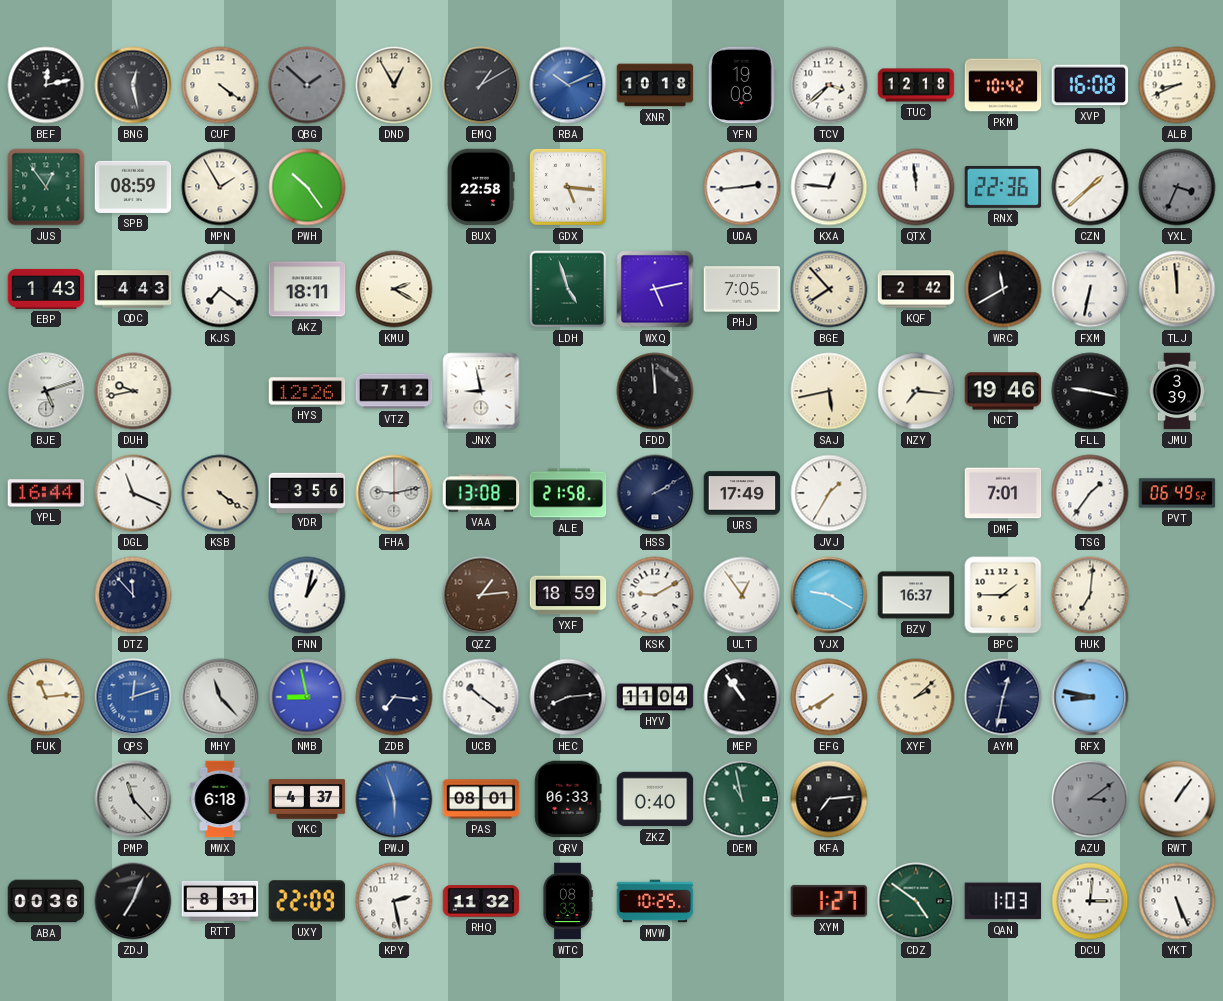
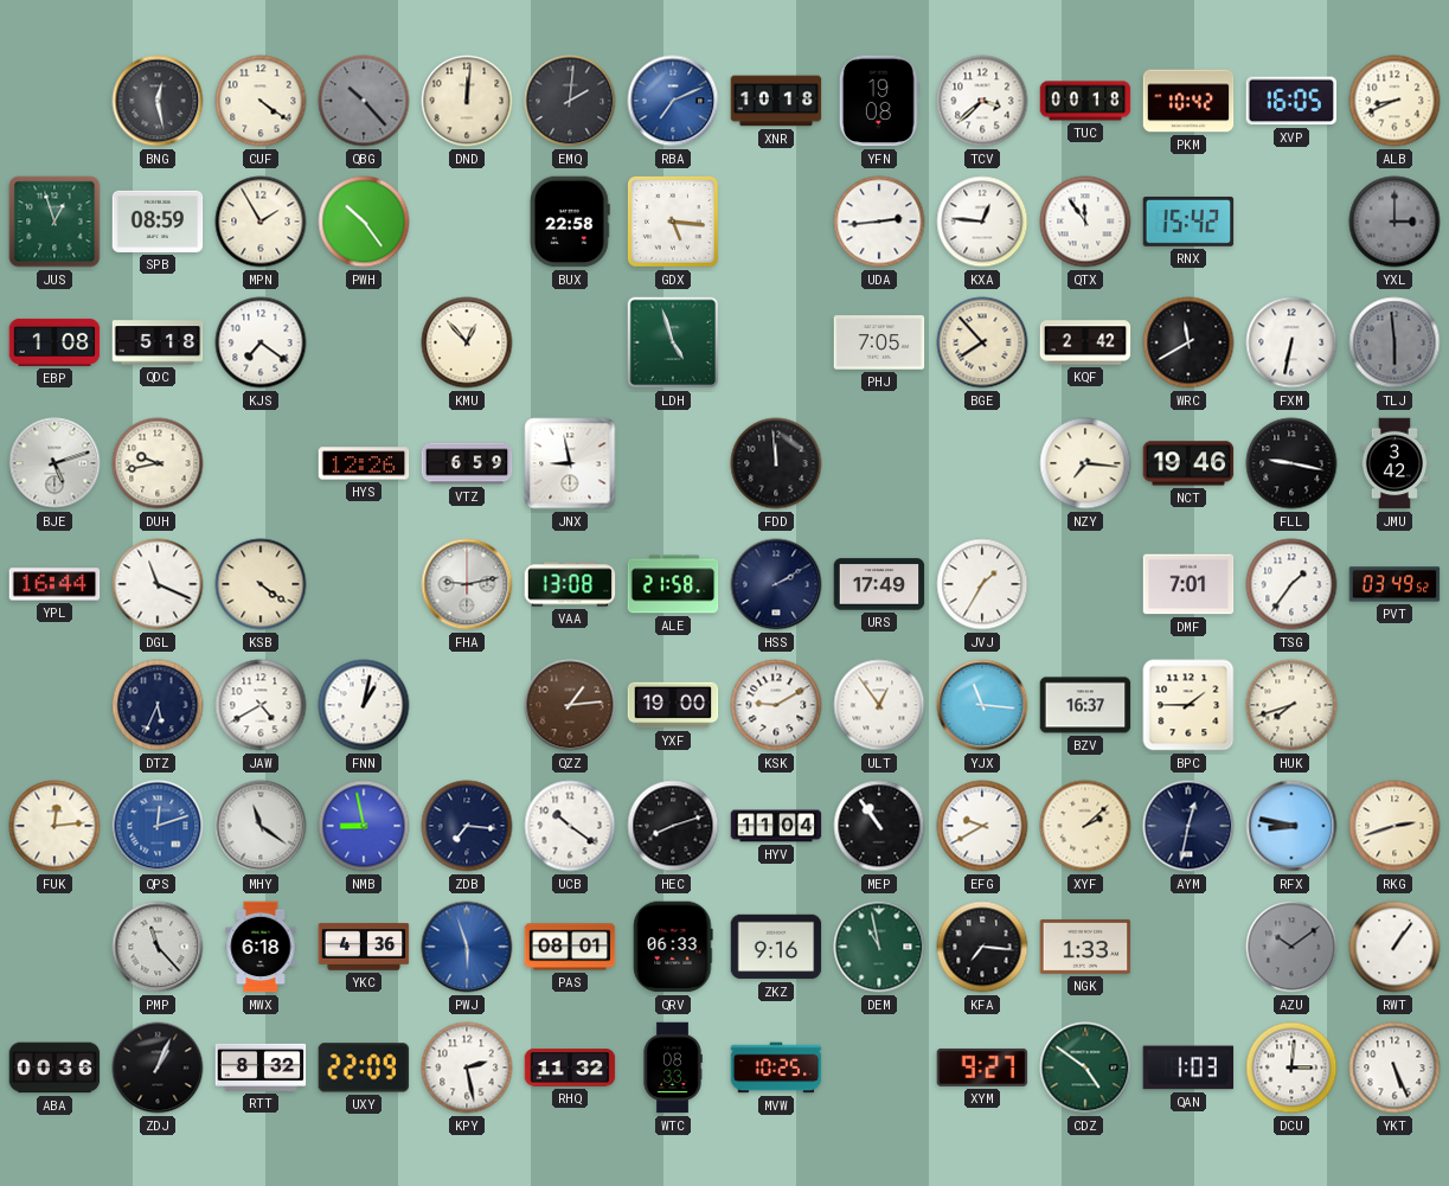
BEF: 12:13 -> none
QBG: 1:52 -> 10:23
DND: 12:55 -> 12:01
EMQ: 1:10 -> 2:01
RBA: 10:11 -> 7:11
TUC: 12:18 -> 00:18
XVP: 16:08 -> 16:05
JUS: 12:54 -> 12:57
QTX: 11:59 -> 11:54
RNX: 22:36 -> 15:42
CZN: 1:38 -> none
YXL: 3:34 -> 3:00
EBP: 1:43 -> 1:08
QDC: 4:43 -> 5:18
AKZ: 18:11 -> none
KMU: 2:20 -> 12:53
WXQ: 5:13 -> none
TLJ: 11:59 -> 5:59
TLJ dial: cream -> grey
VTZ: 7:12 -> 6:59
SAJ: 5:43 -> none
JMU: 3:39 -> 3:42
YDR: 3:56 -> none
PVT: 06:49 -> 03:49
DTZ: 11:53 -> 5:34
JAW: none -> 4:40
YXF: 18:59 -> 19:00
YJX: 9:20 -> 11:16
HUK: 7:01 -> 7:42
FUK: 11:14 -> 12:14
MHY: 11:23 -> 11:21
HEC: 8:14 -> 8:12
EFG: 7:40 -> 9:40
RKG: none -> 2:42
YKC: 4:37 -> 4:36
ZKZ: 0:40 -> 9:16
KFA: 7:14 -> 7:16
NGK: none -> 1:33
AZU: 3:09 -> 10:09
ZDJ: 7:04 -> 1:04
RTT: 8:31 -> 8:32
XYM: 1:27 -> 9:27
